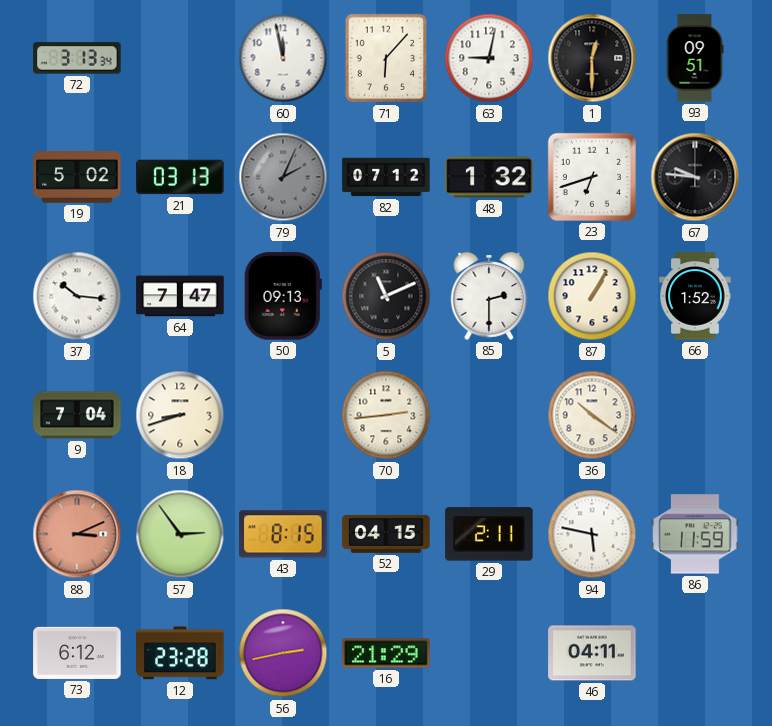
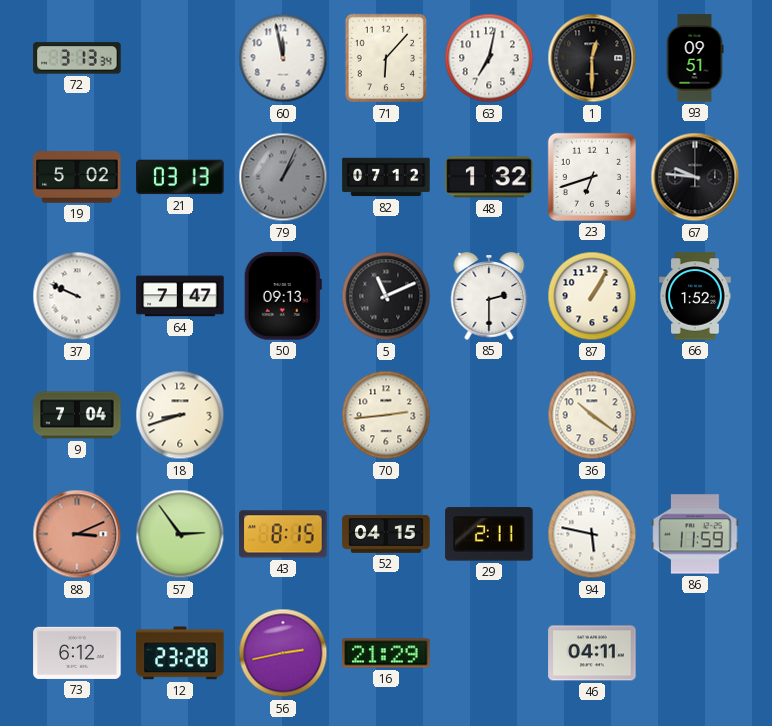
63: 9:02 -> 7:02
79: 2:04 -> 1:04
37: 10:16 -> 9:49
